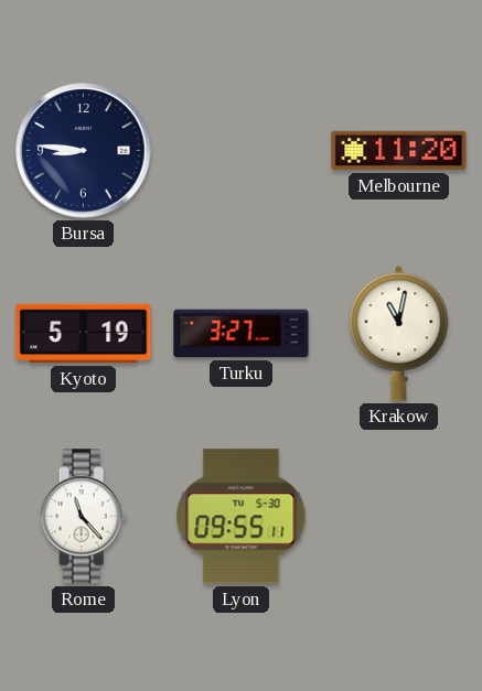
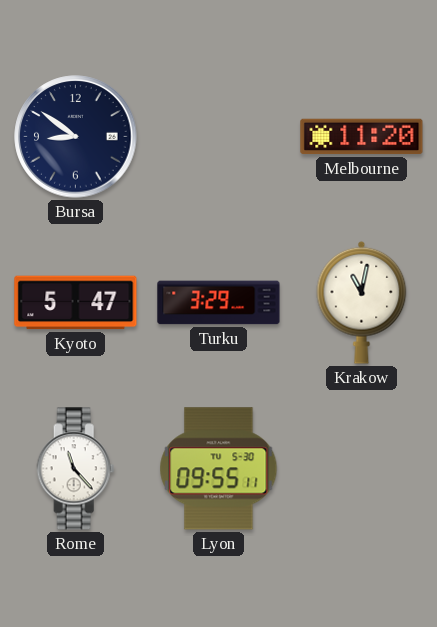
Bursa: 8:46 -> 8:51
Kyoto: 5:19 -> 5:47
Turku: 3:27 -> 3:29
